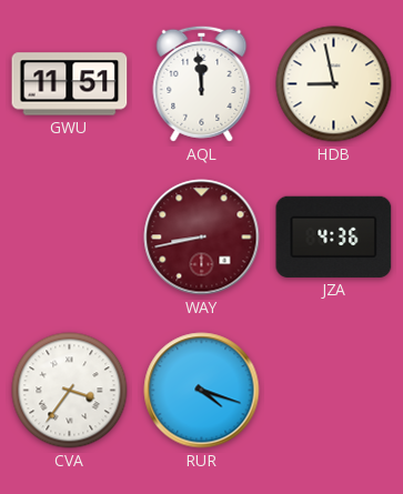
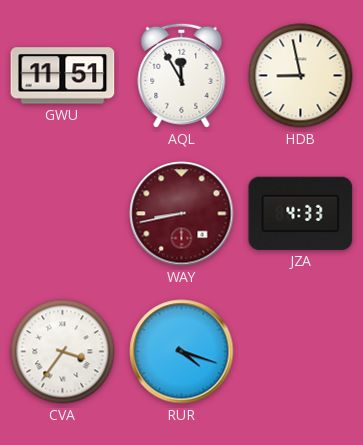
AQL: 11:59 -> 11:55
JZA: 4:36 -> 4:33
